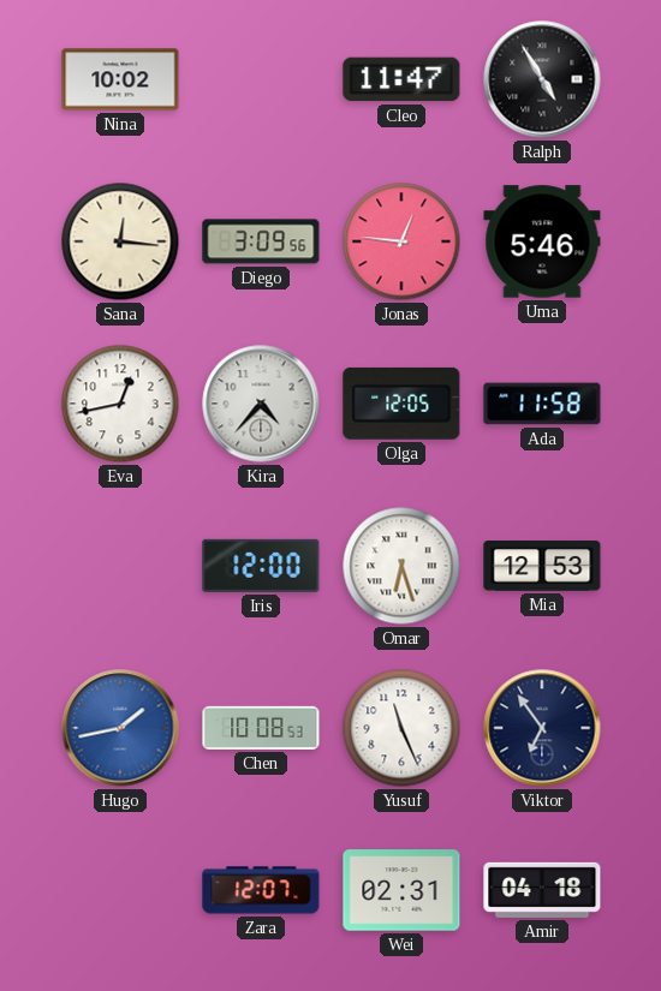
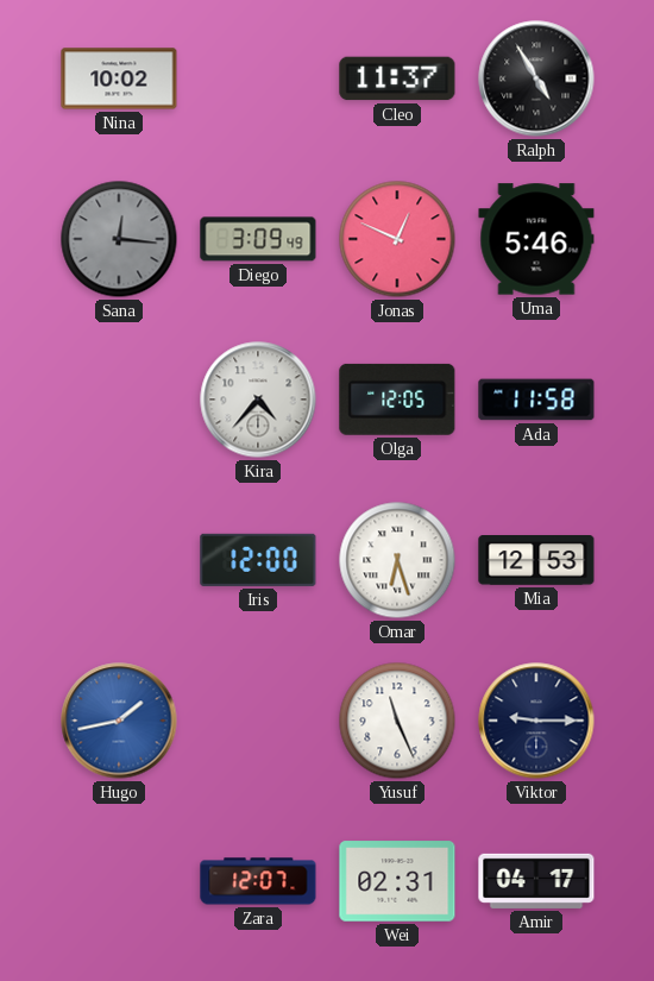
Cleo: 11:47 -> 11:37
Sana dial: cream -> grey
Diego: 3:09:56 -> 3:09:49
Jonas: 12:46 -> 12:49
Eva: 12:43 -> none
Chen: 10:08 -> none
Viktor: 6:54 -> 9:15
Amir: 04:18 -> 04:17
